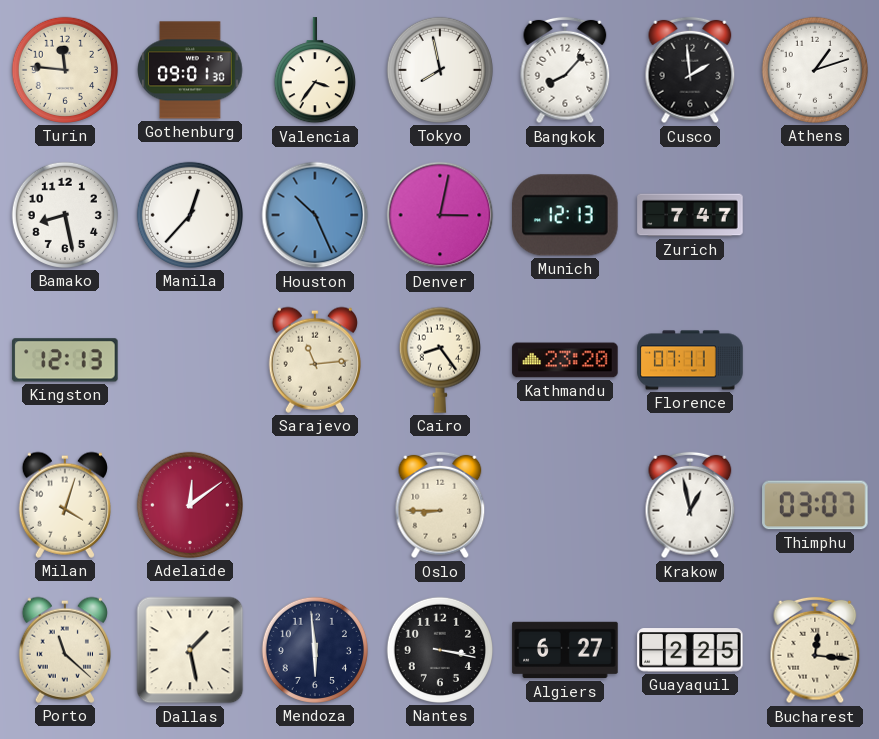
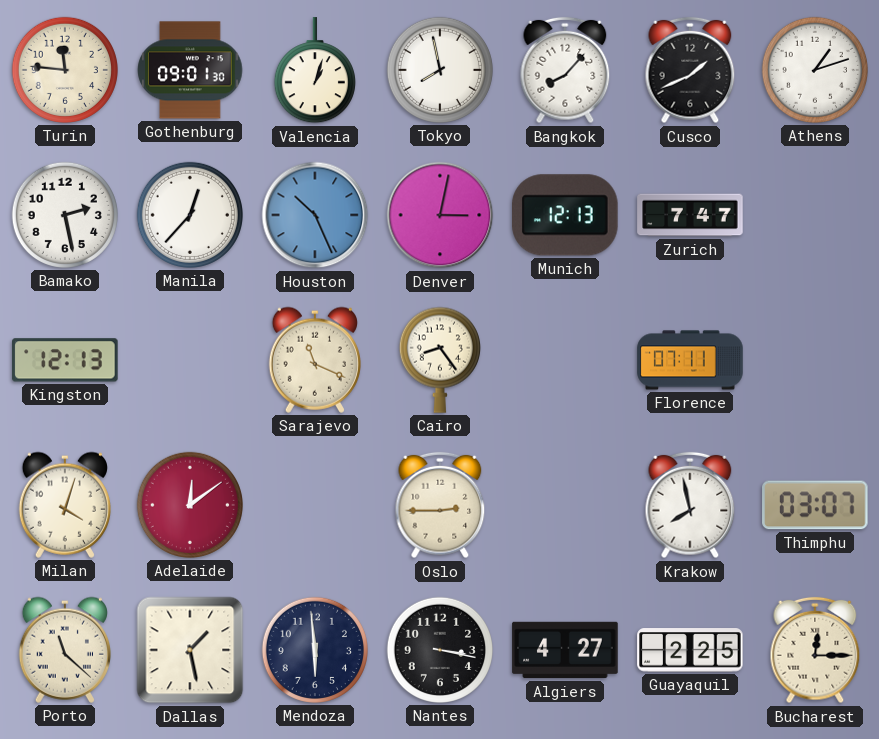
Valencia: 3:36 -> 1:03
Cusco: 1:59 -> 1:41
Bamako: 8:28 -> 2:28
Sarajevo: 11:14 -> 11:19
Kathmandu: 23:20 -> none
Oslo: 8:45 -> 2:45
Krakow: 12:58 -> 7:58
Algiers: 6:27 -> 4:27
Bucharest: 12:16 -> 12:15
